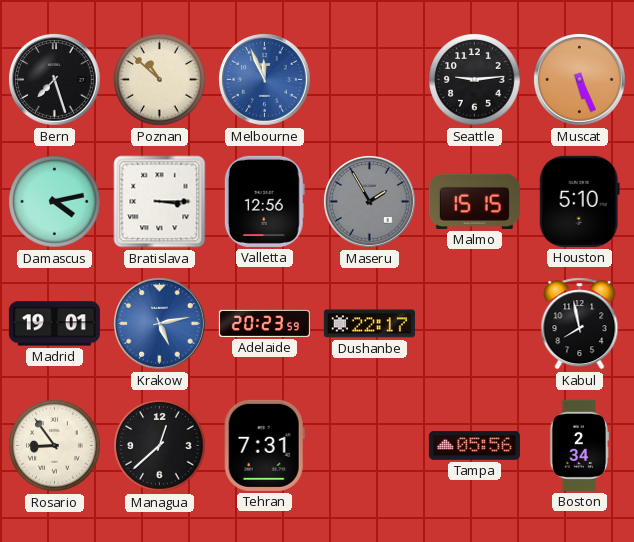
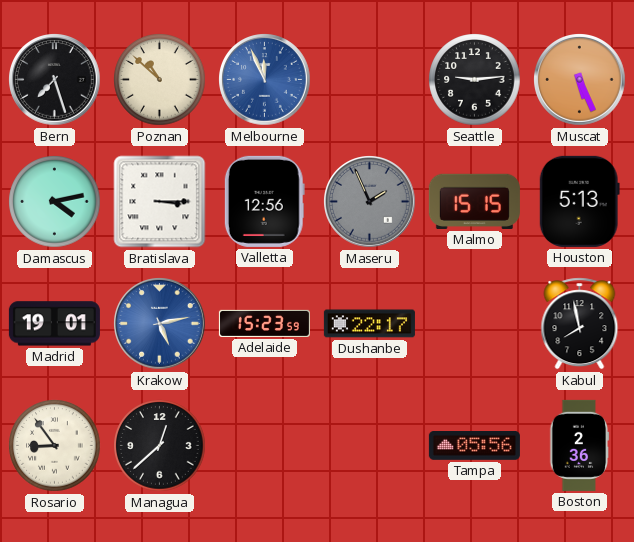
Maseru: 1:55 -> 1:56
Houston: 5:10 -> 5:13
Adelaide: 20:23 -> 15:23
Tehran: 7:31 -> none
Boston: 2:34 -> 2:36
